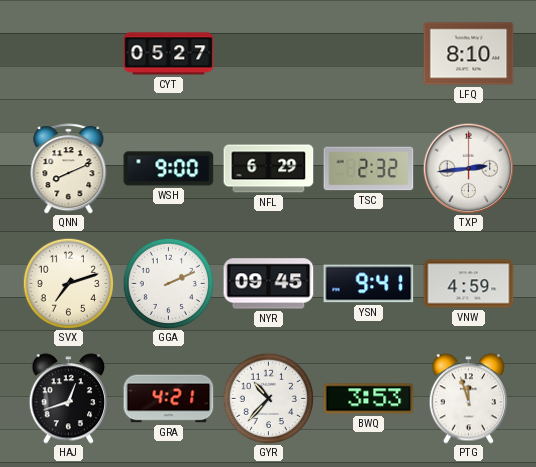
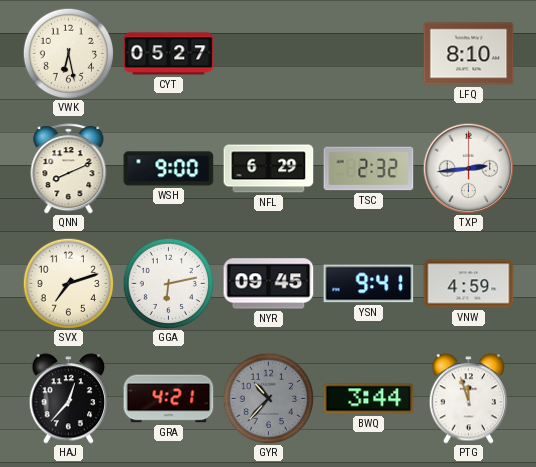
VWK: none -> 6:28
GGA: 2:11 -> 6:13
HAJ: 12:42 -> 12:37
GYR dial: white -> grey
BWQ: 3:53 -> 3:44
